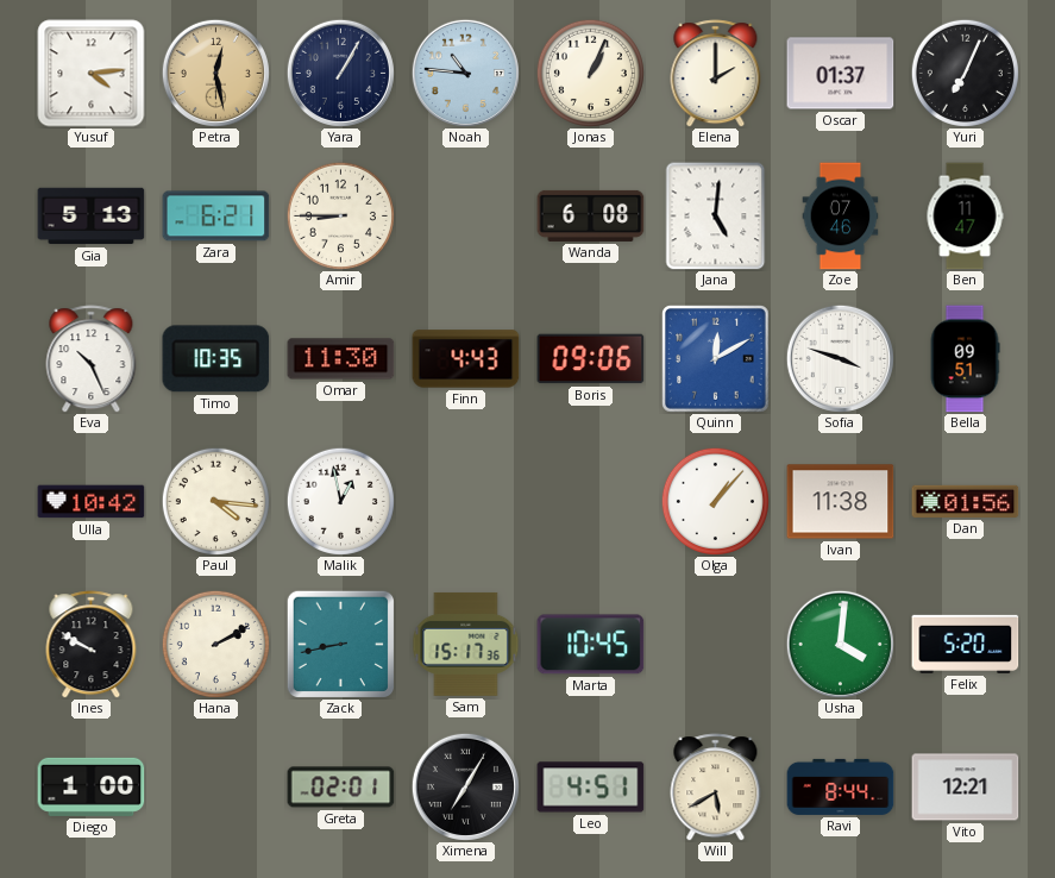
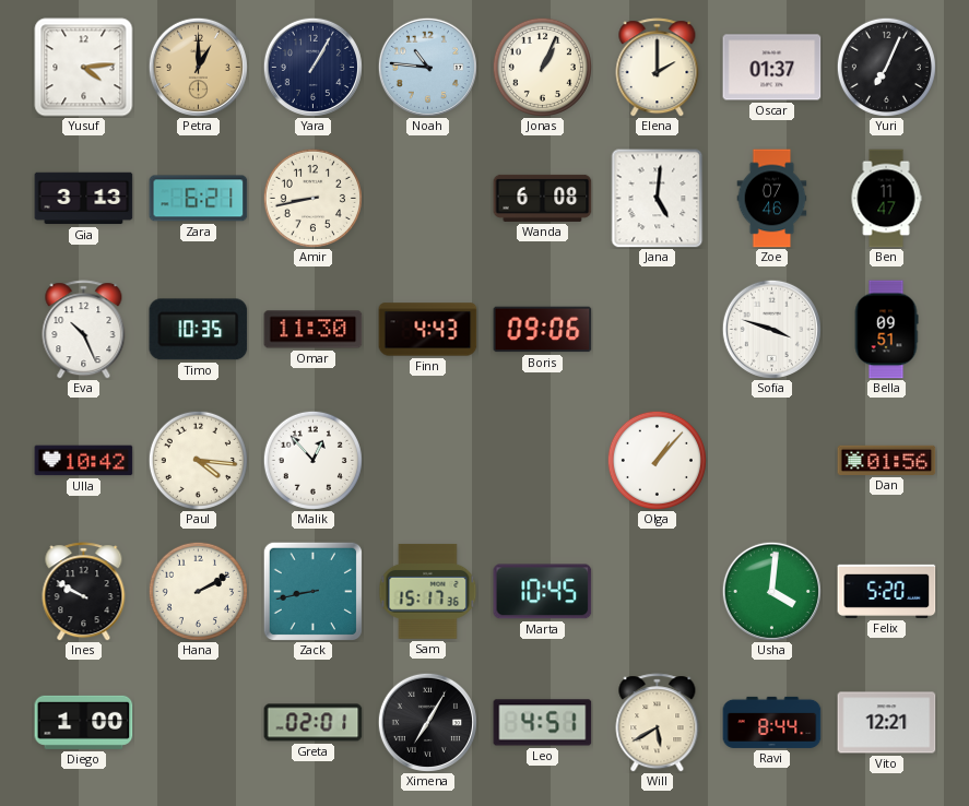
Petra: 12:28 -> 1:00
Gia: 5:13 -> 3:13
Amir: 8:45 -> 8:43
Quinn: 12:10 -> none
Malik: 12:58 -> 12:53
Ivan: 11:38 -> none
